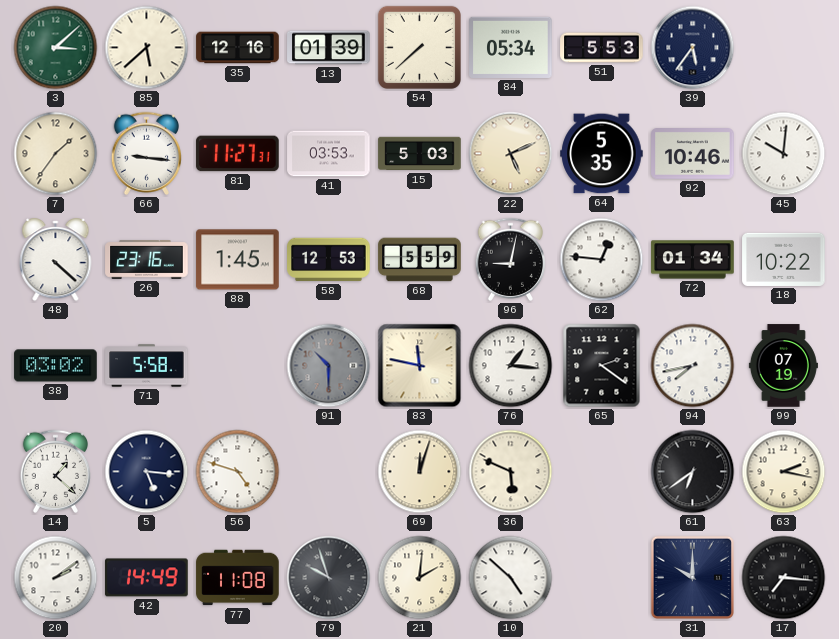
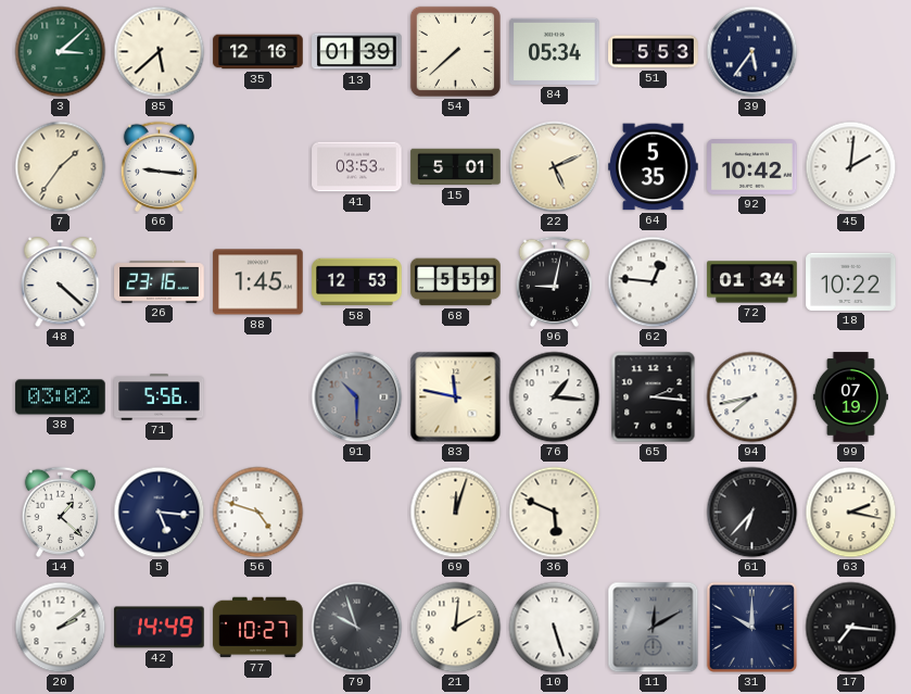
81: 11:27 -> none
15: 5:03 -> 5:01
92: 10:46 -> 10:42
45: 10:01 -> 2:01
71: 5:58 -> 5:56
65: 2:21 -> 2:16
61: 6:39 -> 6:37
77: 11:08 -> 10:27
10: 4:52 -> 5:27
11: none -> 12:10
